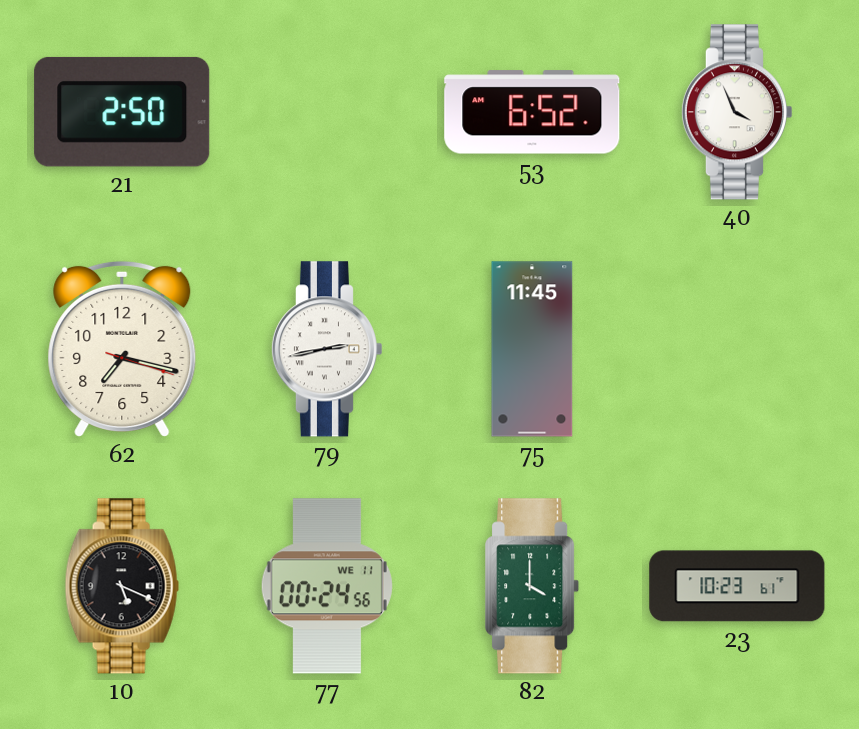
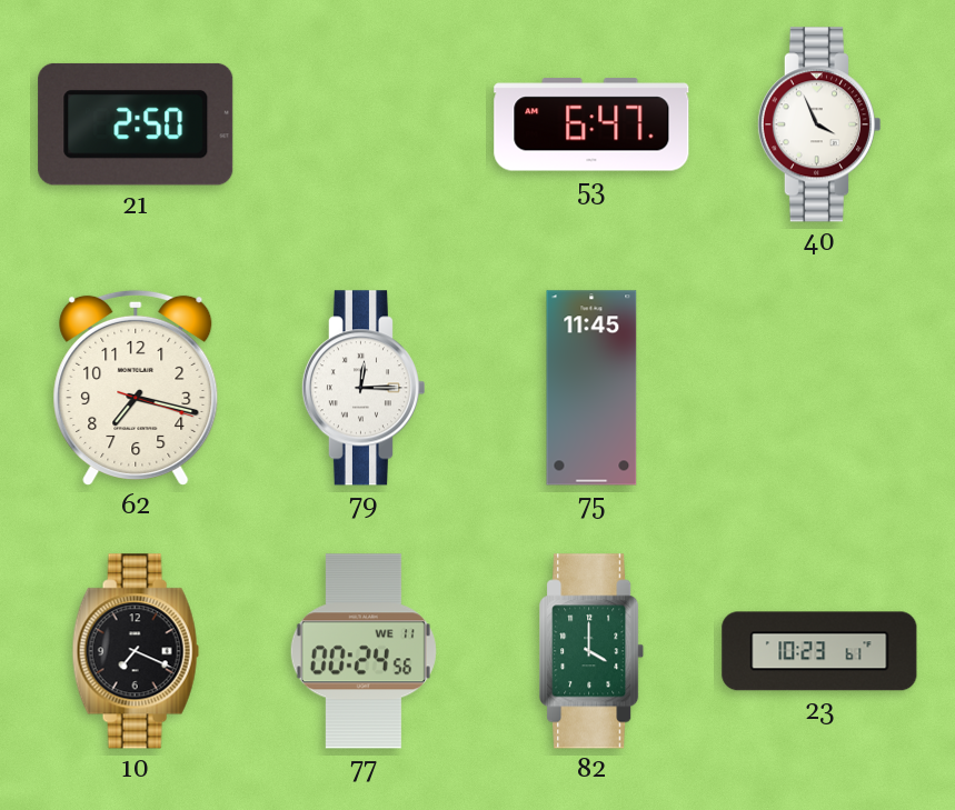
53: 6:52 -> 6:47
79: 2:43 -> 12:15
10: 5:19 -> 7:19
